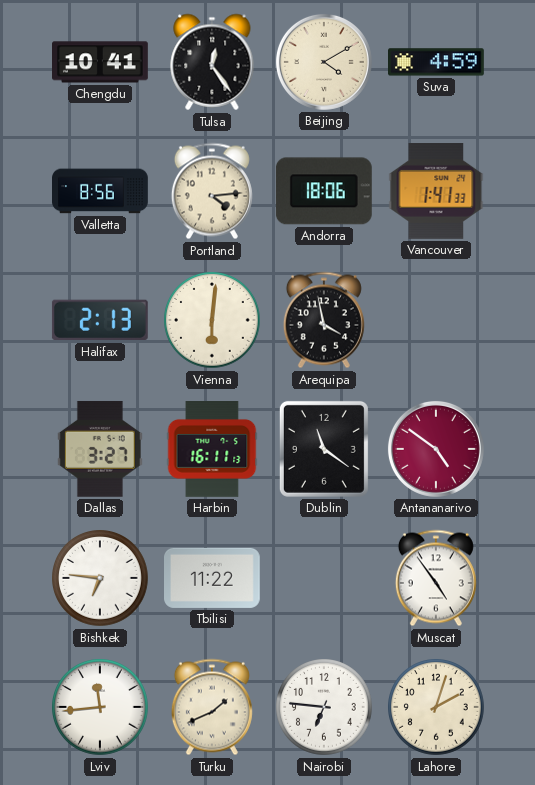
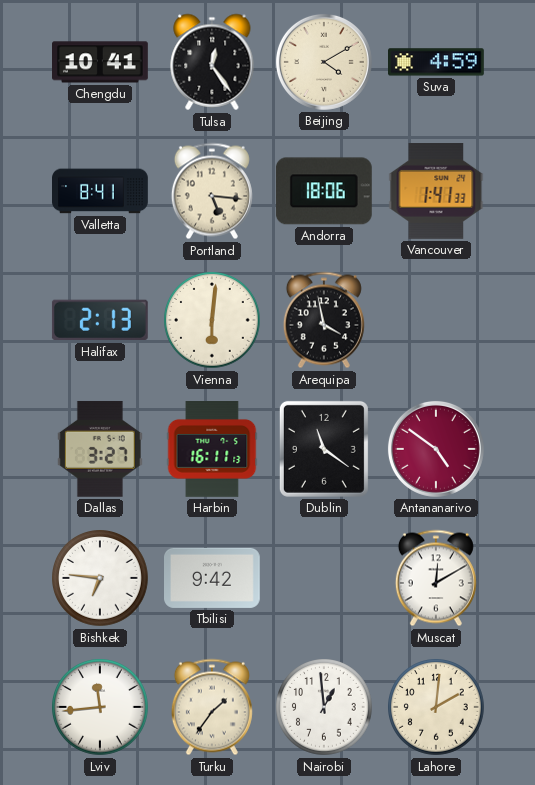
Valletta: 8:56 -> 8:41
Portland: 4:14 -> 5:16
Tbilisi: 11:22 -> 9:42
Muscat: 4:54 -> 12:10
Turku: 1:41 -> 1:36
Nairobi: 6:46 -> 12:59
Lahore: 2:03 -> 2:01
